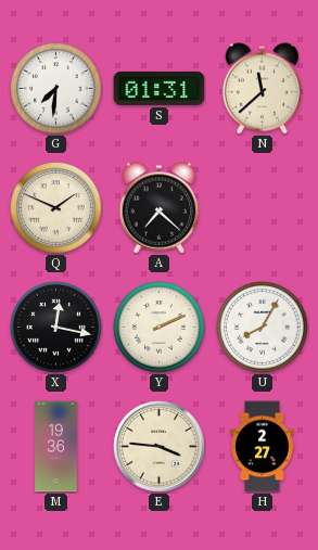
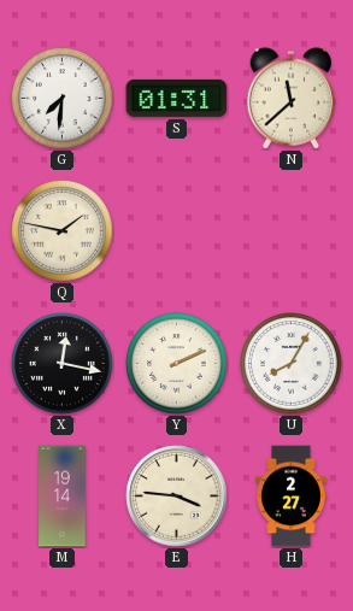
Q: 1:49 -> 1:47
A: 7:22 -> none
M: 19:36 -> 19:14
